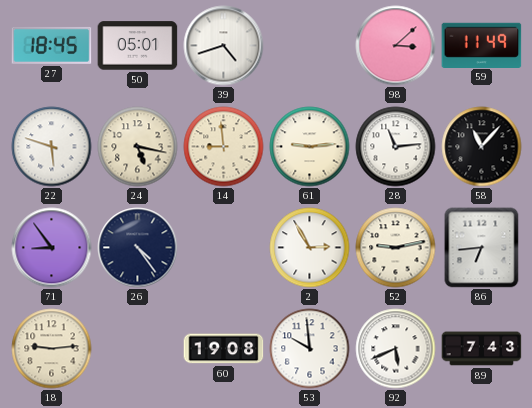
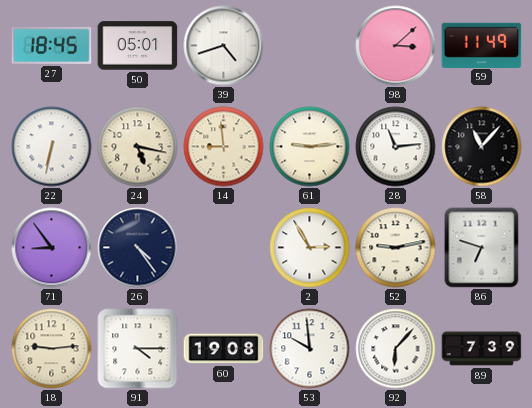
22: 5:48 -> 6:32
86: 6:44 -> 6:48
91: none -> 4:15
92: 5:41 -> 6:07
89: 7:43 -> 7:39
